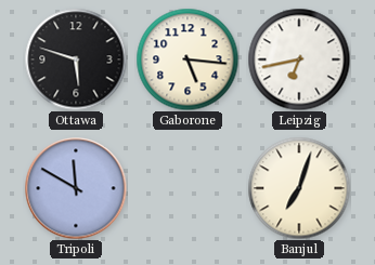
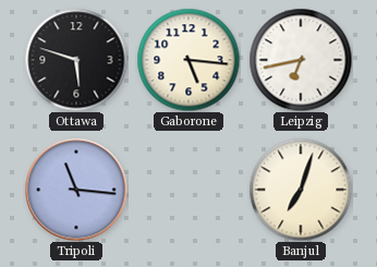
Tripoli: 11:50 -> 11:16
